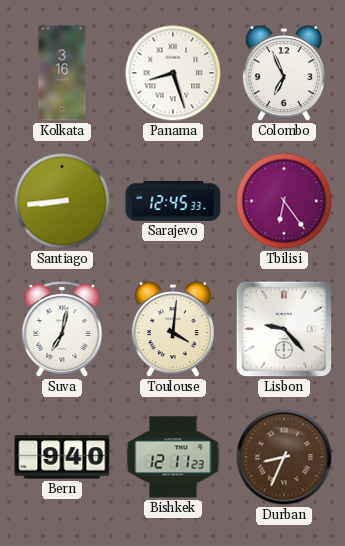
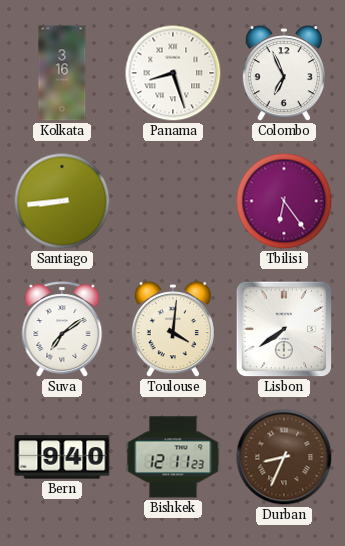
Sarajevo: 12:45 -> none
Suva: 7:02 -> 7:09
Lisbon: 9:23 -> 7:39
